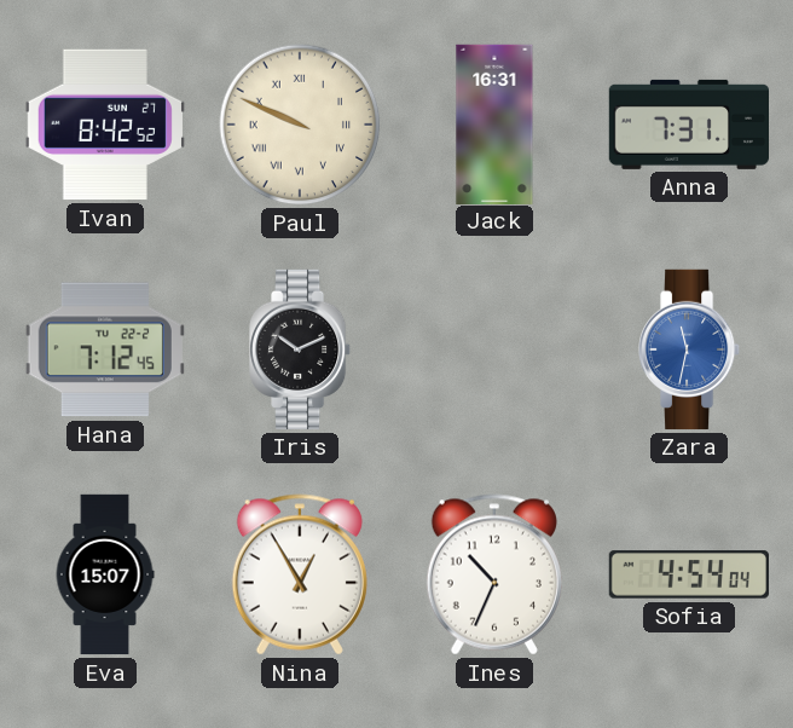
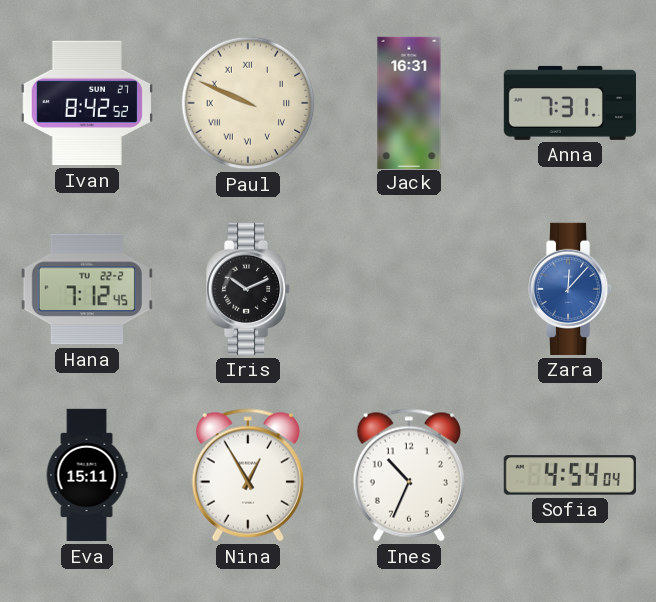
Zara: 11:32 -> 12:07
Eva: 15:07 -> 15:11
